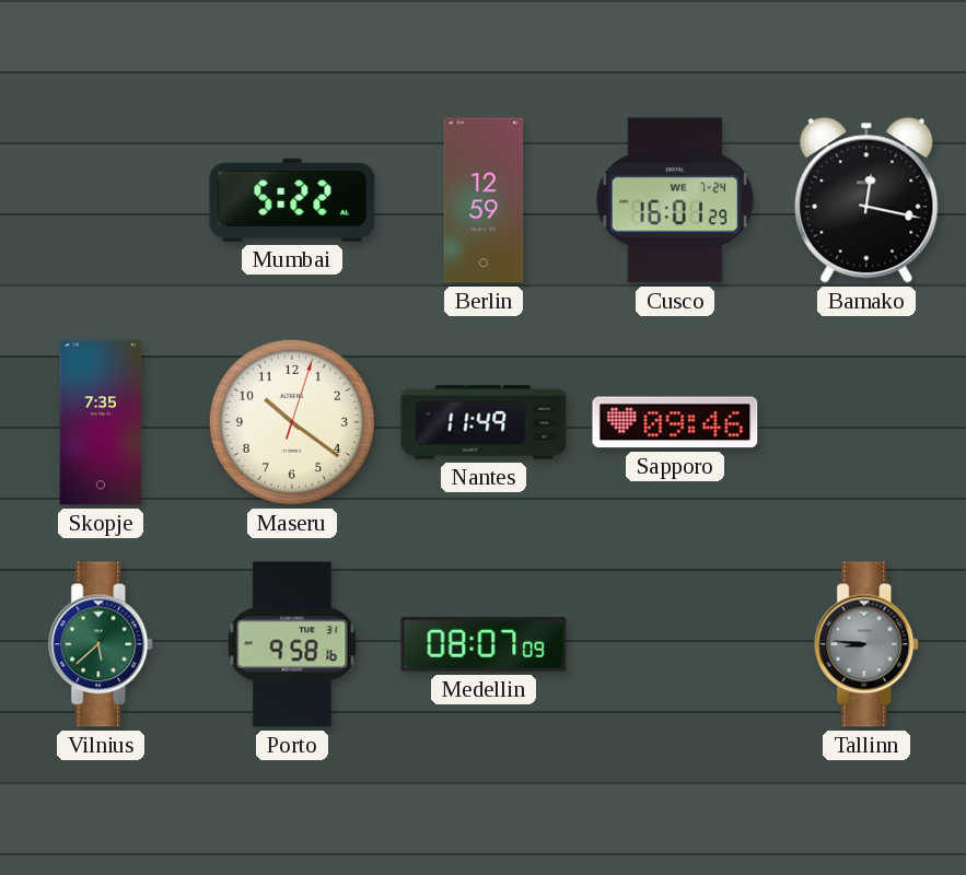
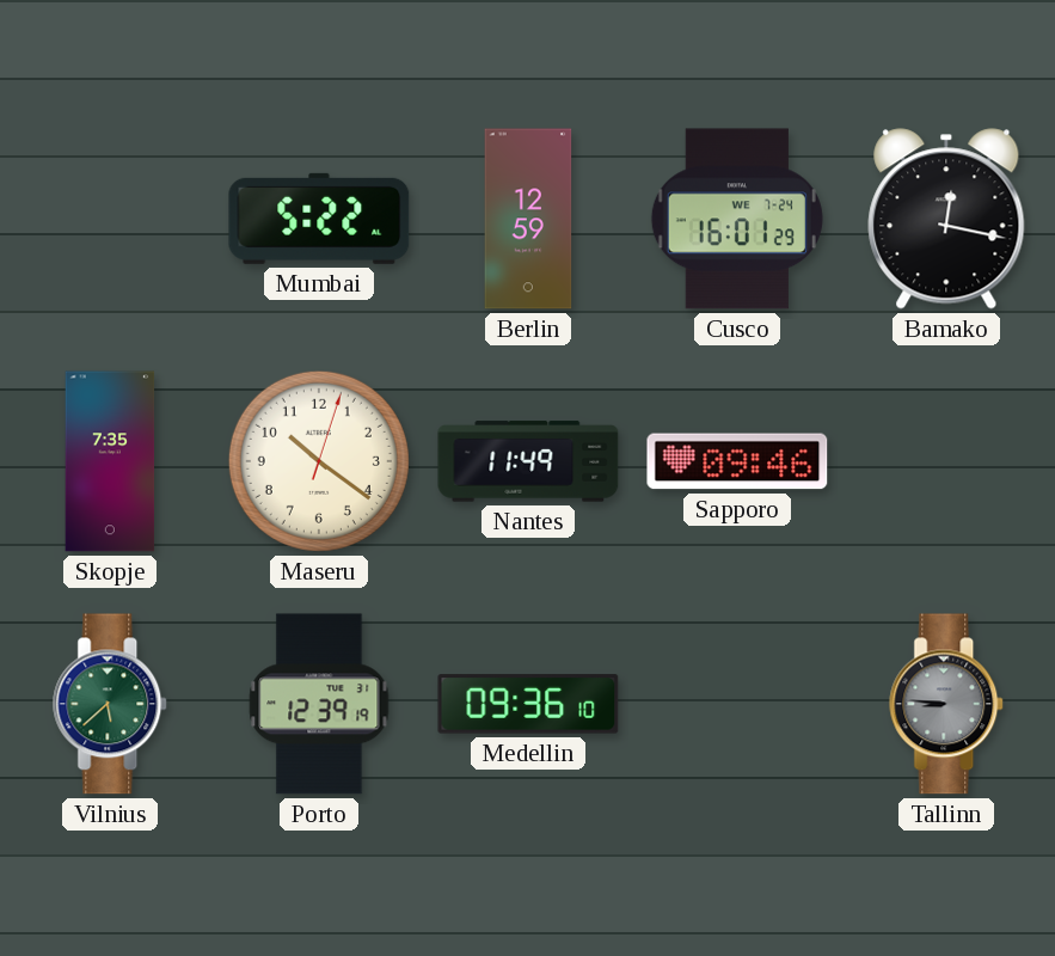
Porto: 9:58 -> 12:39
Medellin: 08:07 -> 09:36
